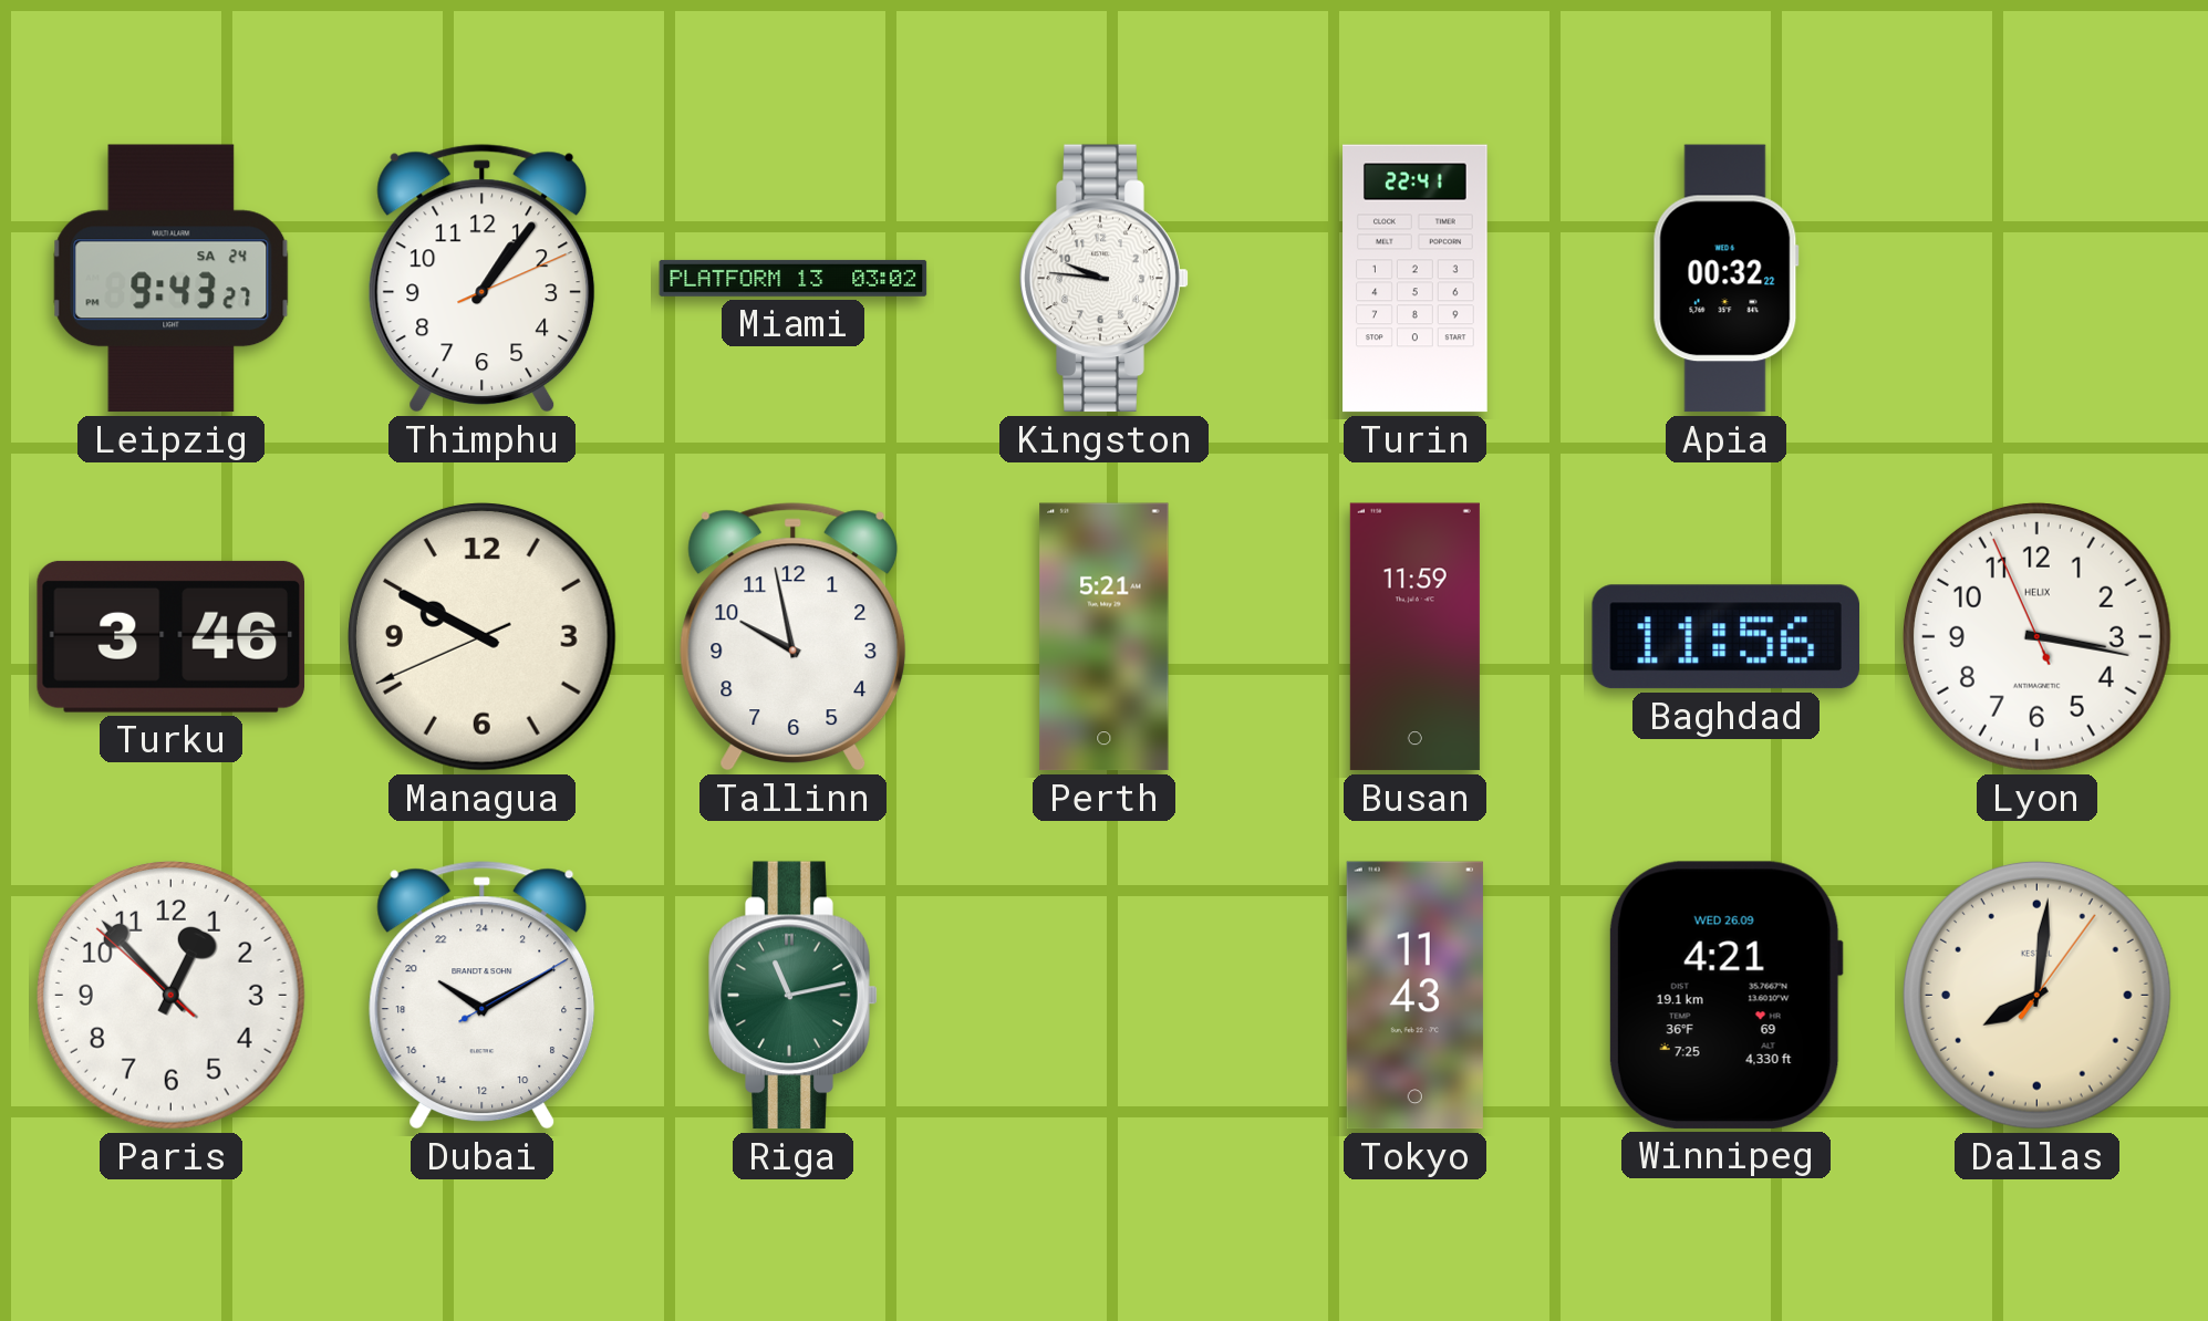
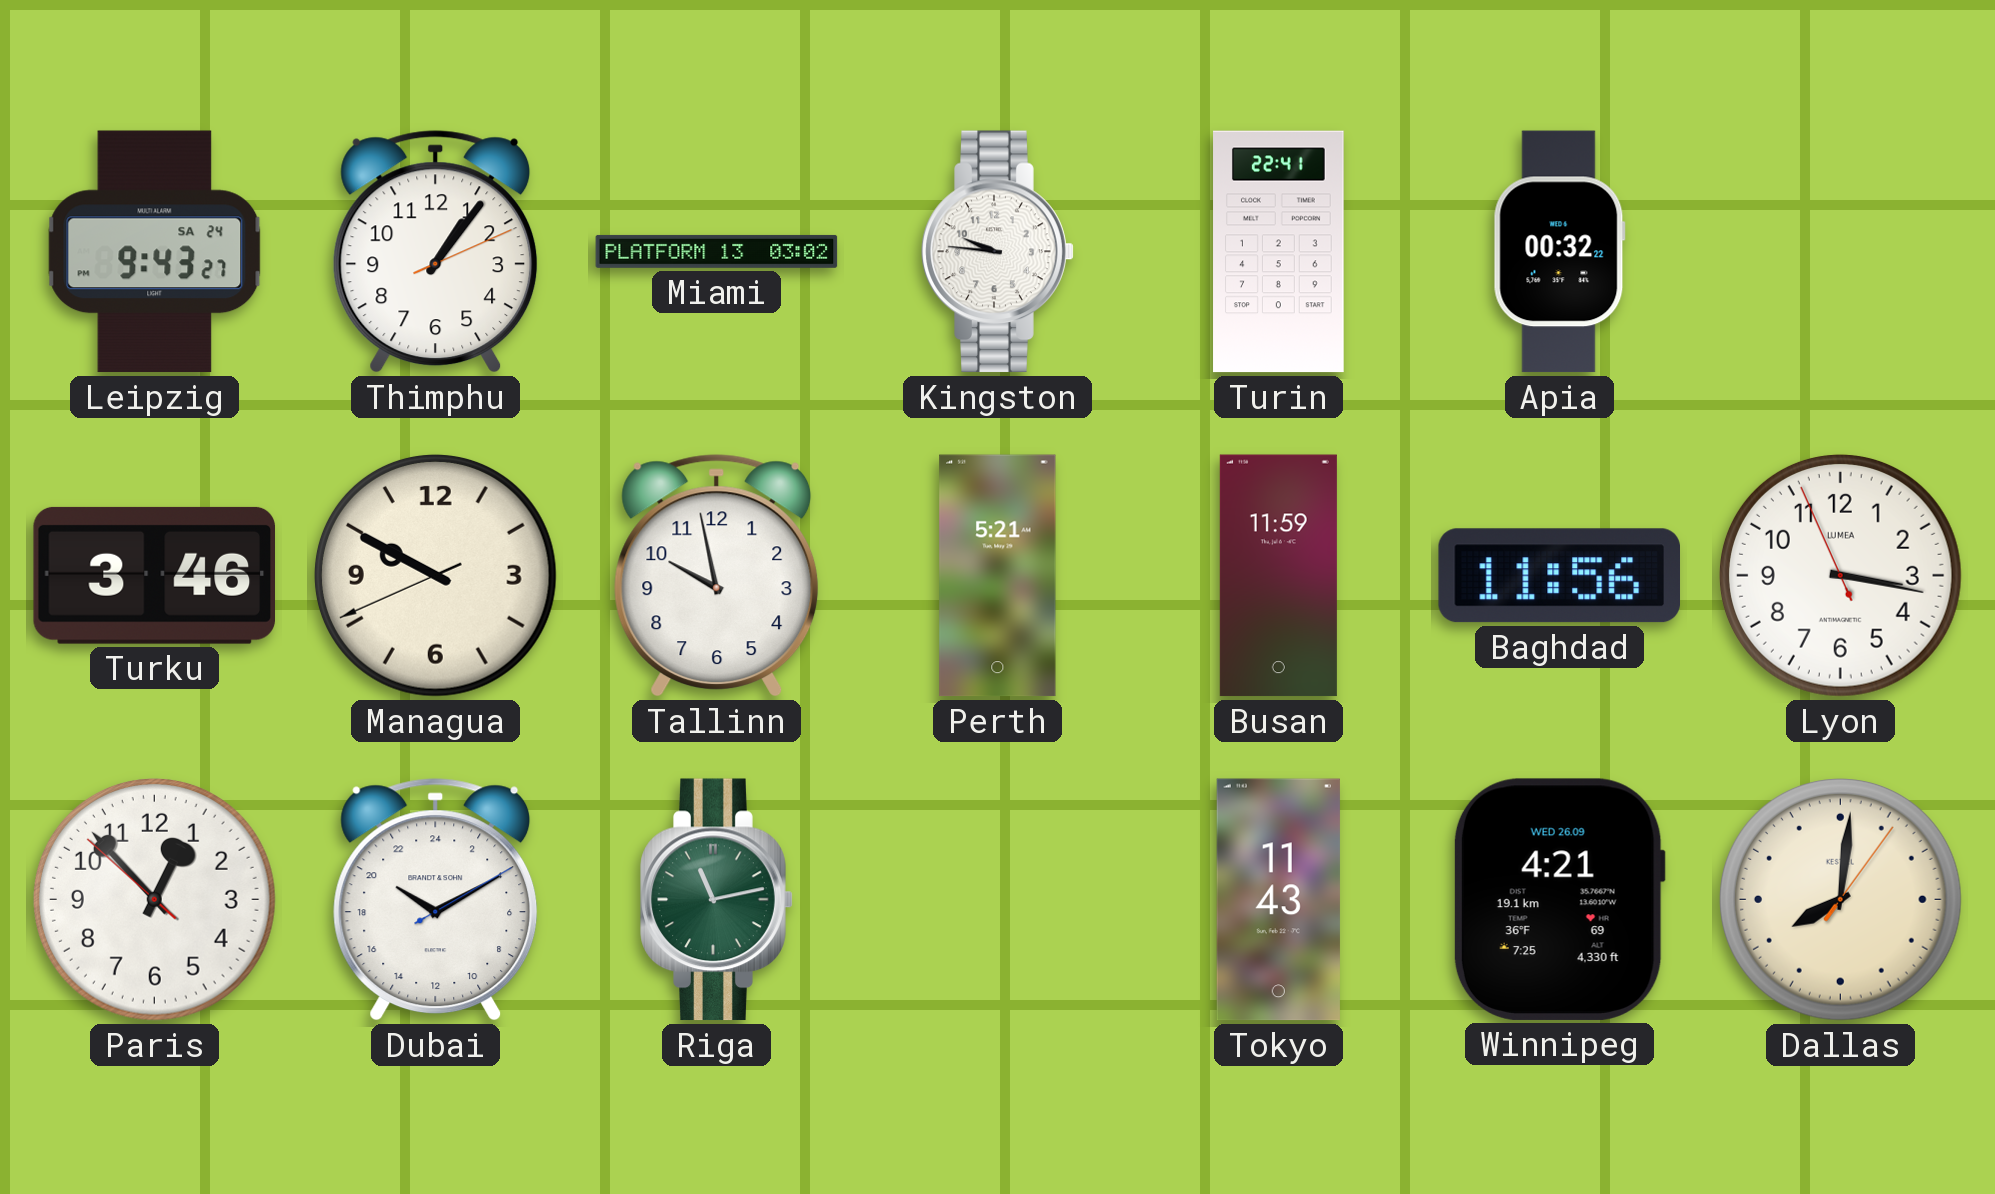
Lyon brand: HELIX -> LUMEA
